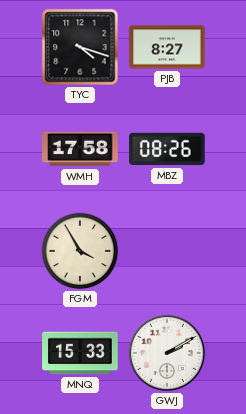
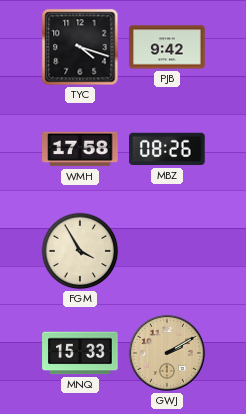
PJB: 8:27 -> 9:42
GWJ dial: white -> champagne
